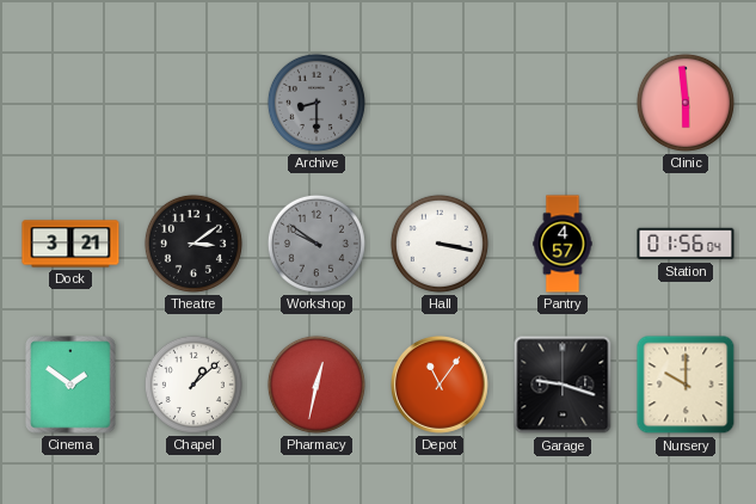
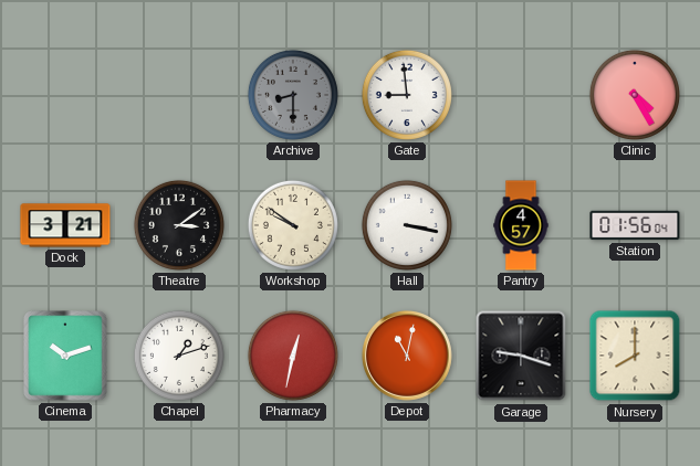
Gate: none -> 8:59
Clinic: 5:59 -> 4:25
Workshop dial: grey -> cream
Cinema: 1:51 -> 10:12
Chapel: 1:08 -> 1:12
Depot: 11:06 -> 11:02
Nursery: 10:00 -> 8:00
